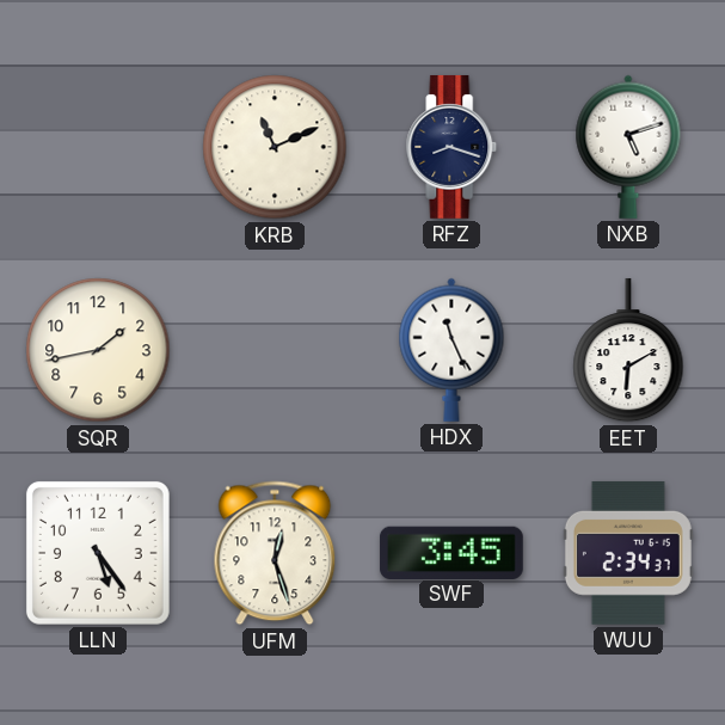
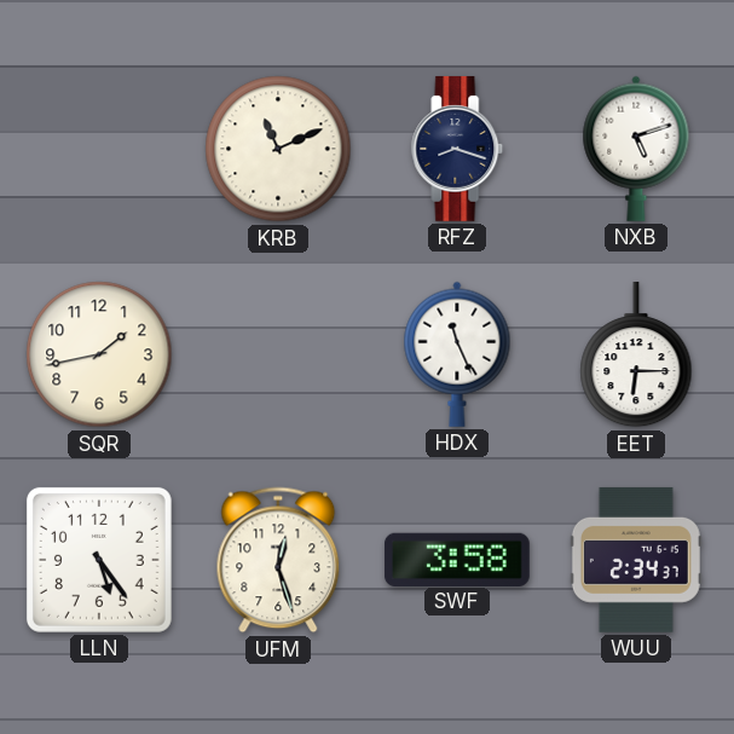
EET: 6:10 -> 6:15
SWF: 3:45 -> 3:58
